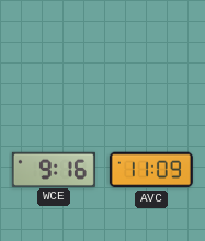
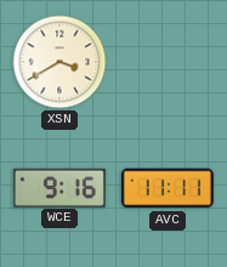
XSN: none -> 3:40
AVC: 11:09 -> 11:11
